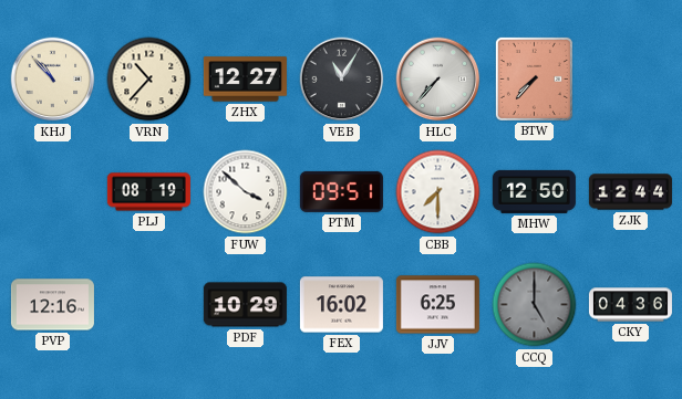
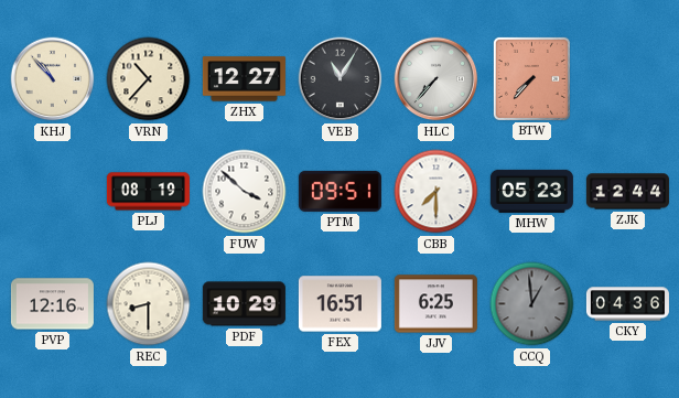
MHW: 12:50 -> 05:23
REC: none -> 8:30
FEX: 16:02 -> 16:51
CCQ: 5:00 -> 12:59
